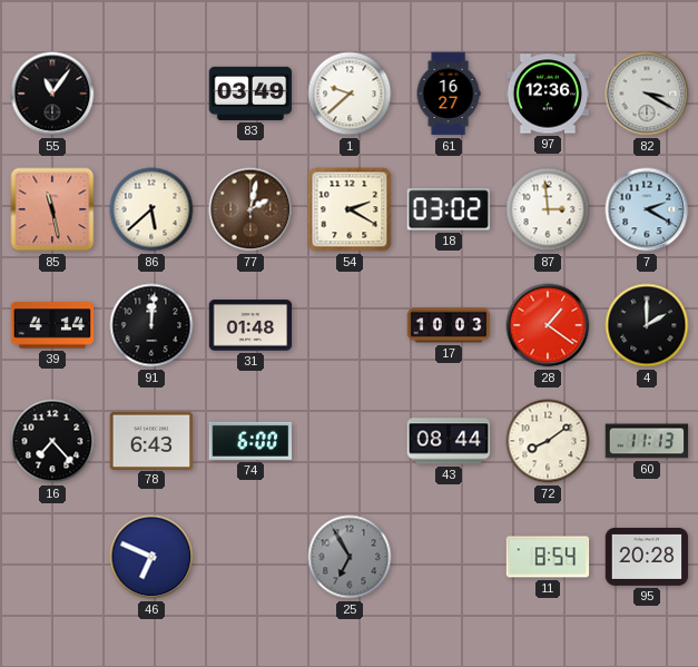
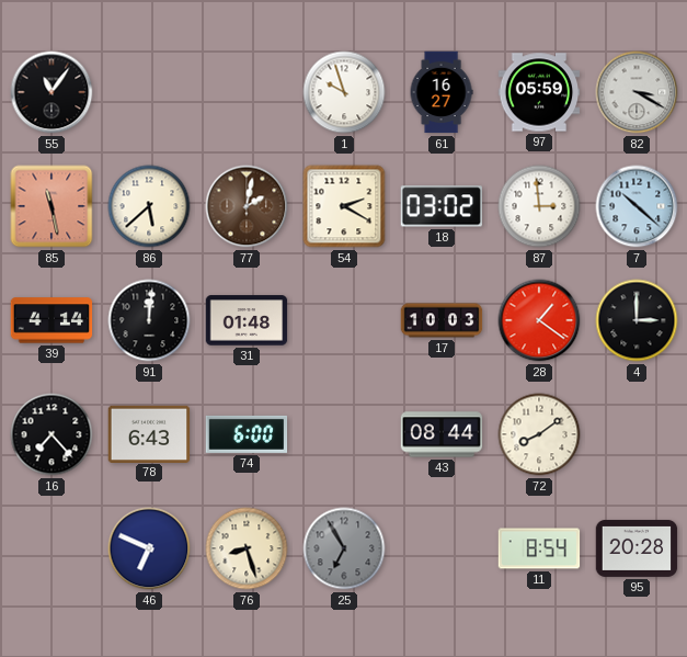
83: 03:49 -> none
1: 9:38 -> 9:57
97: 12:36 -> 05:59
7: 2:20 -> 10:22
4: 2:00 -> 3:00
60: 11:13 -> none
76: none -> 8:27
